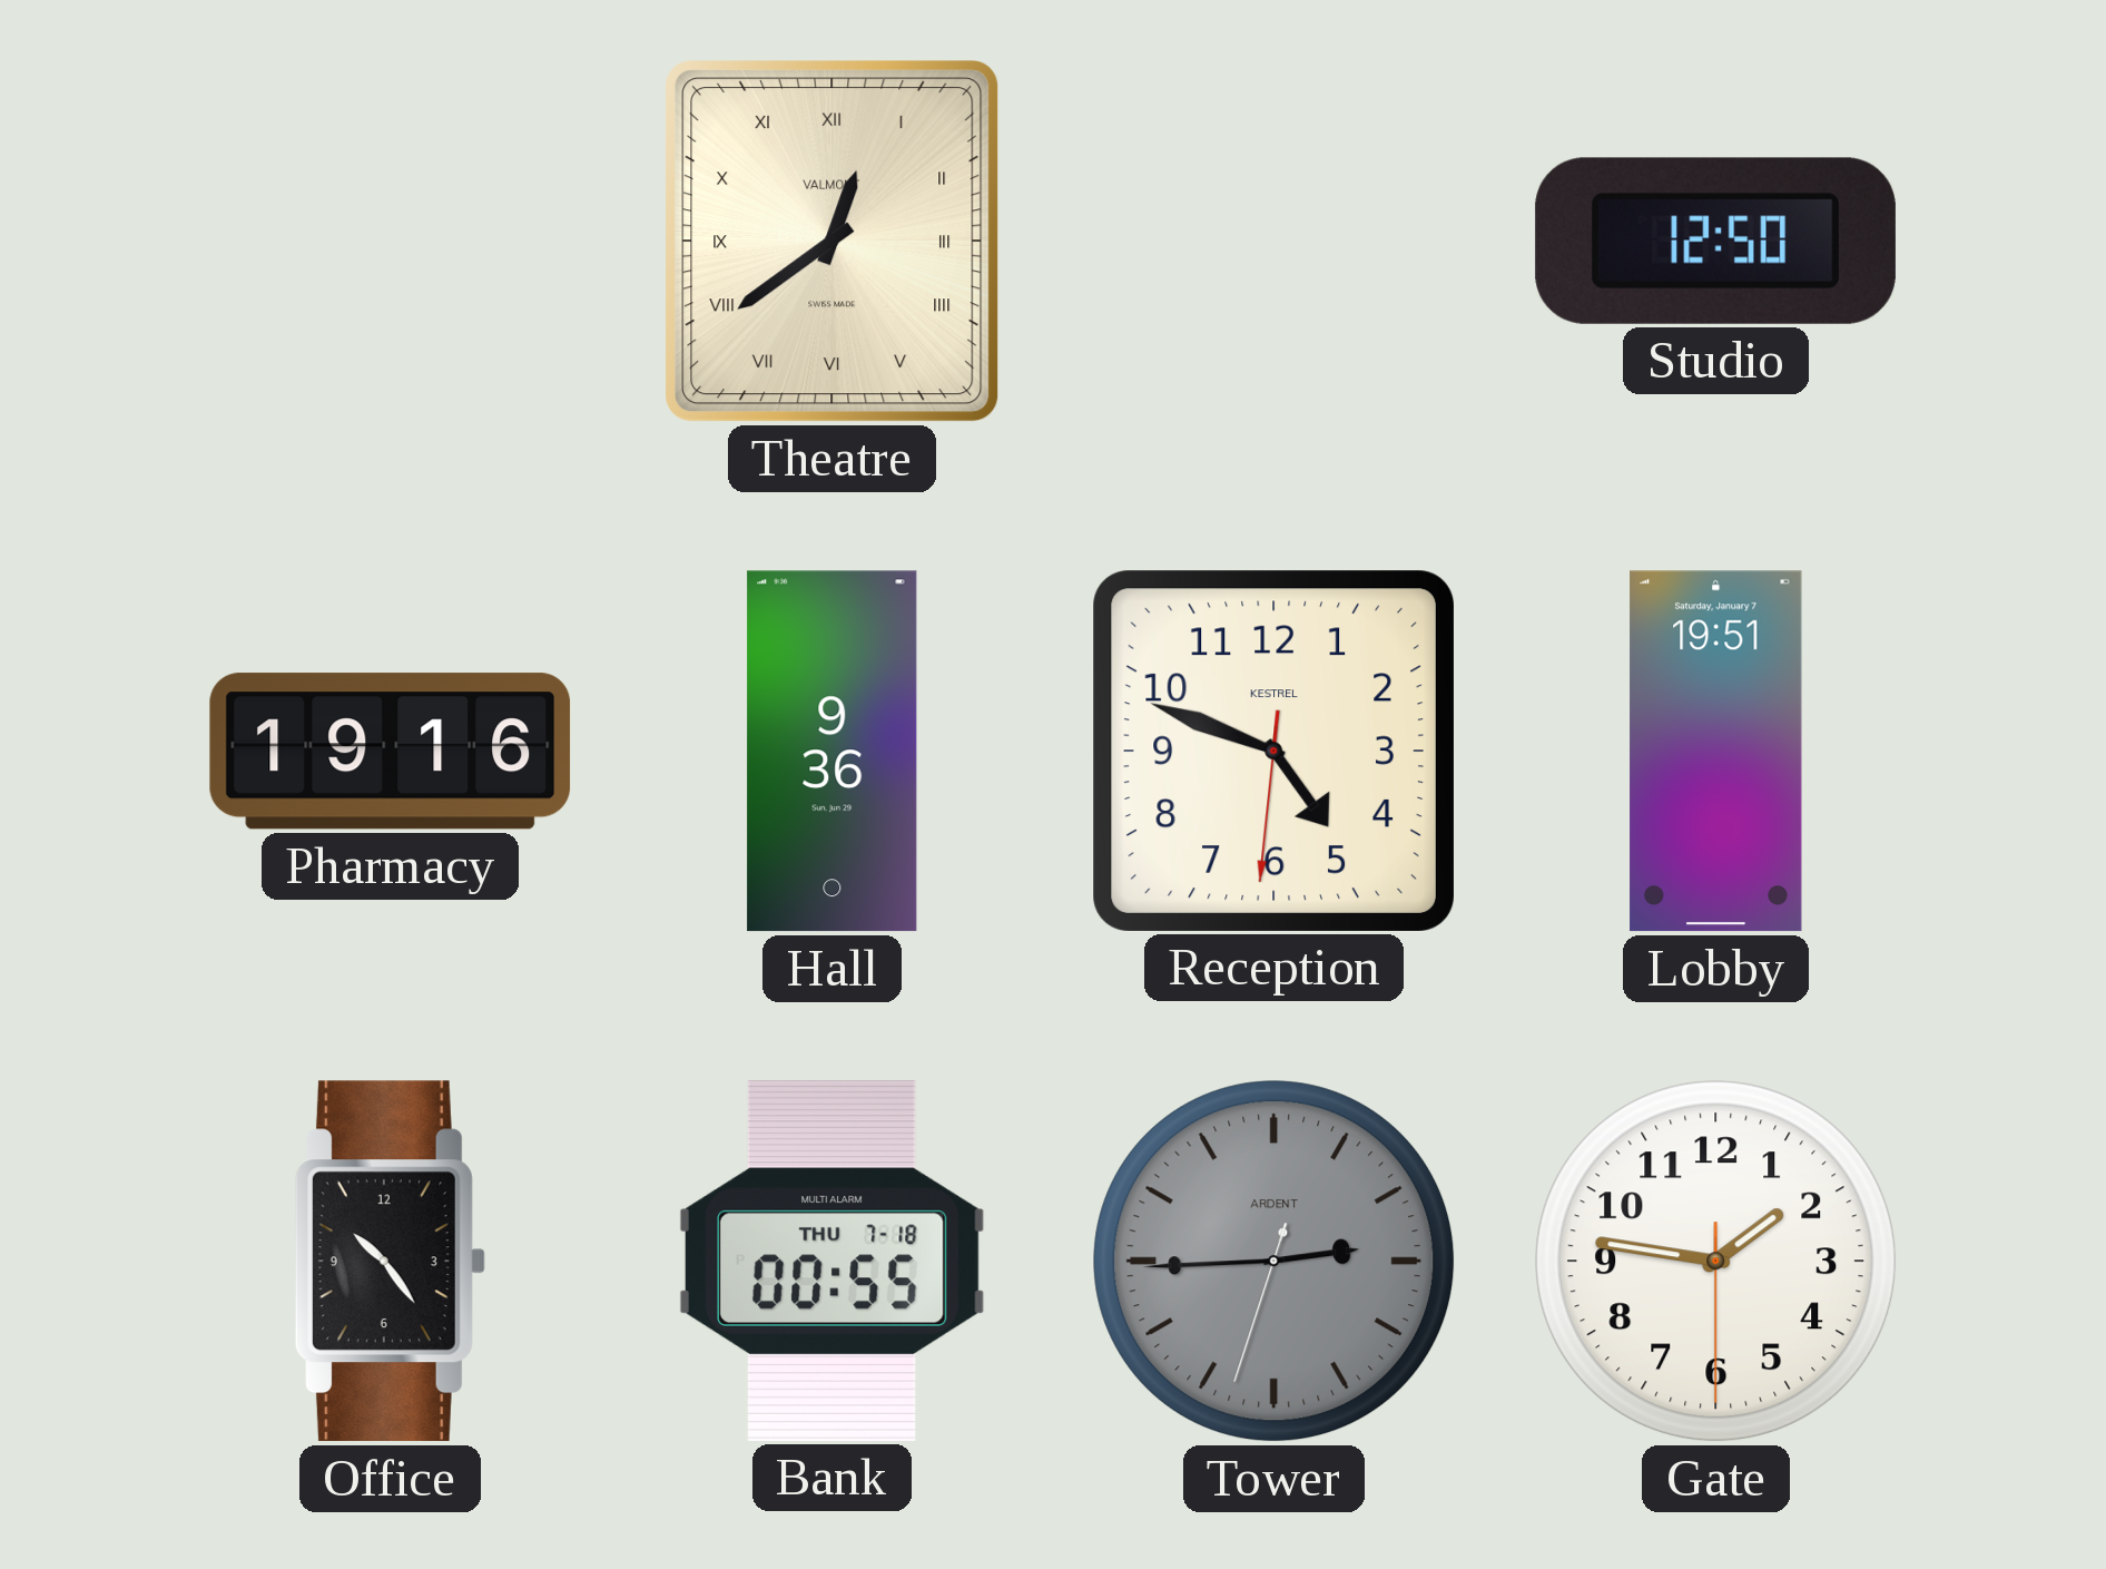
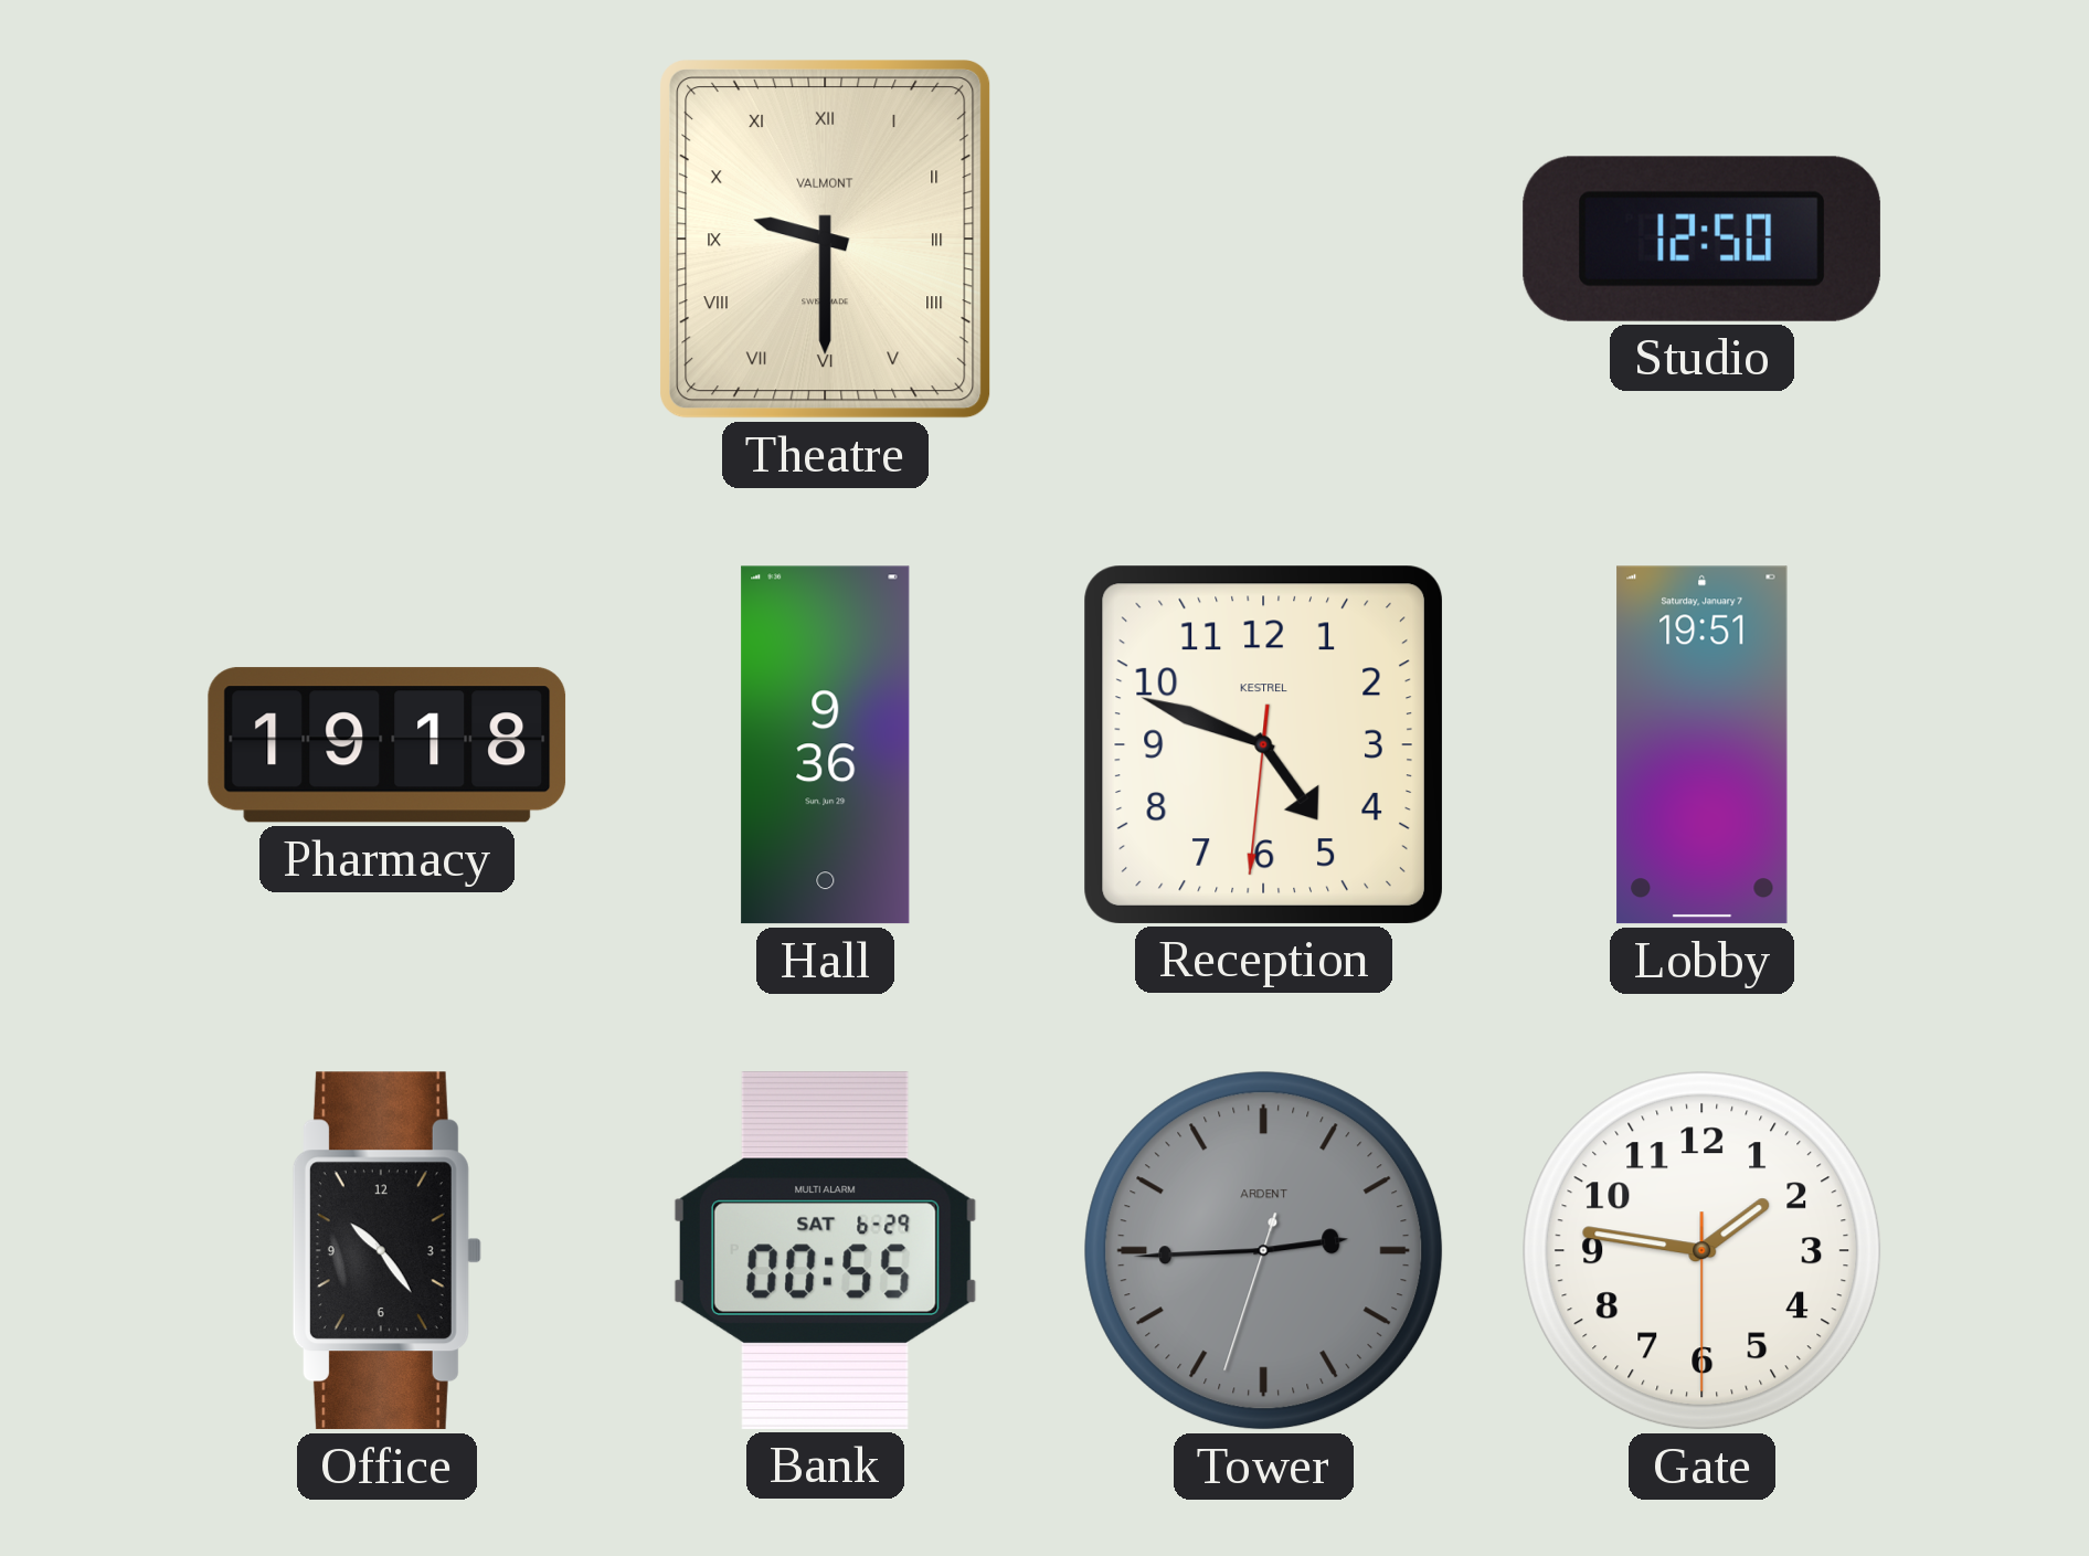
Theatre: 12:39 -> 9:30
Pharmacy: 19:16 -> 19:18
Bank date: THU 7-18 -> SAT 6-29
